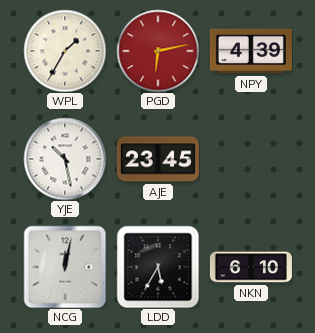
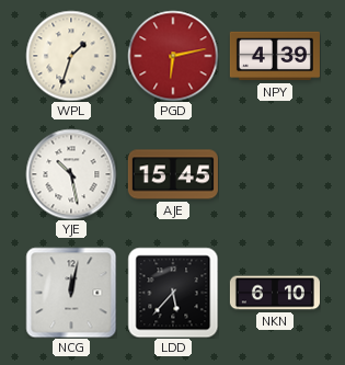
WPL: 1:35 -> 1:33
AJE: 23:45 -> 15:45
LDD: 5:35 -> 5:37
